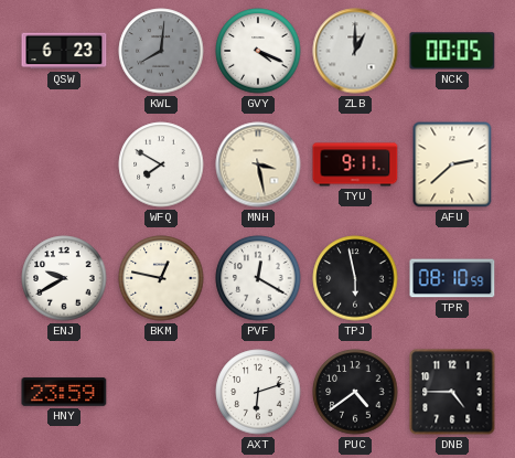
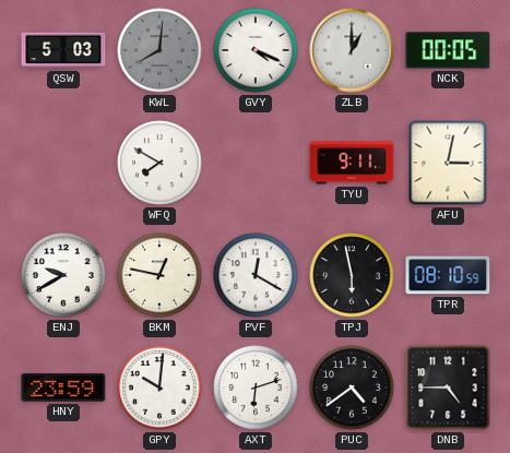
QSW: 6:23 -> 5:03
MNH: 3:28 -> none
AFU: 2:38 -> 3:02
GPY: none -> 10:01
